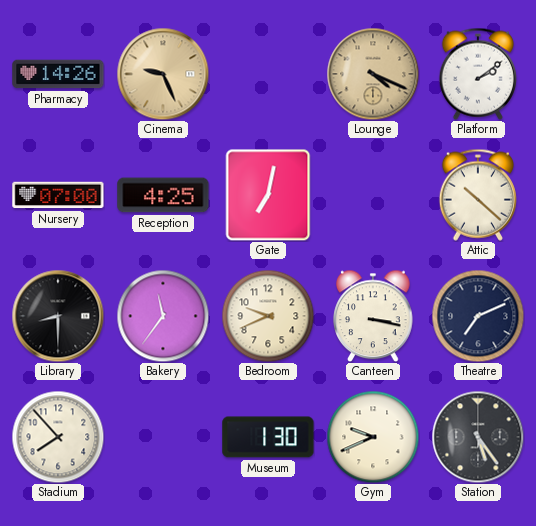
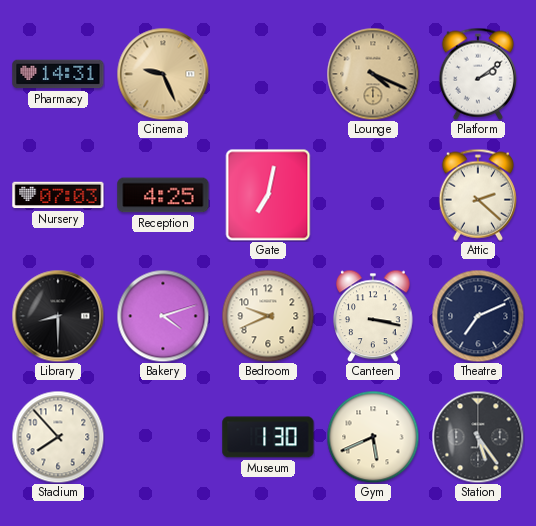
Pharmacy: 14:26 -> 14:31
Nursery: 07:00 -> 07:03
Attic: 10:22 -> 2:22
Bakery: 11:36 -> 4:12
Gym: 9:41 -> 5:41
